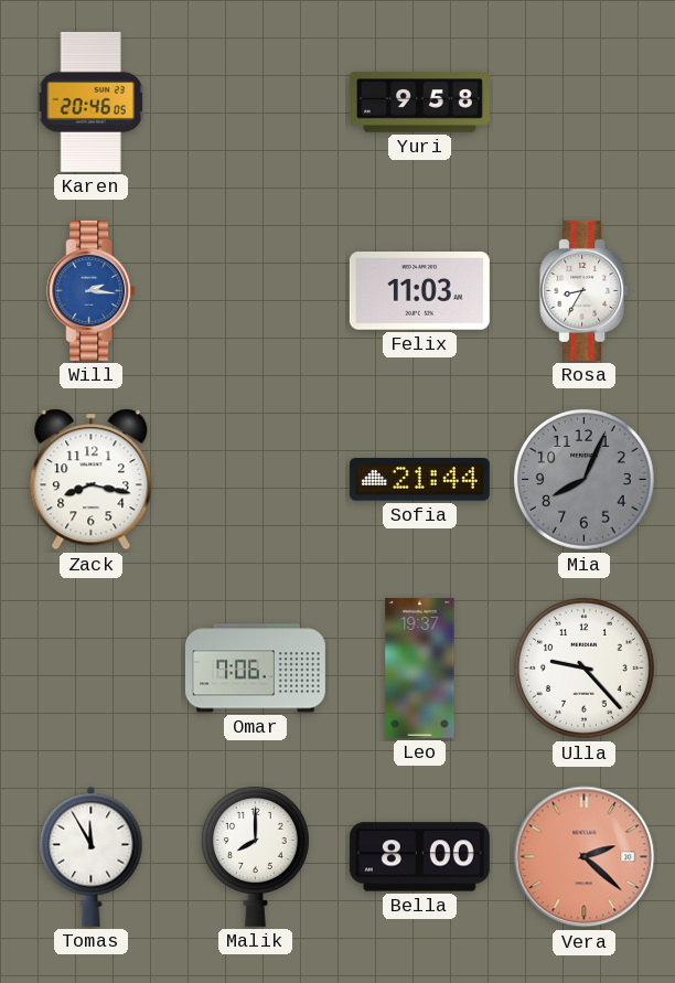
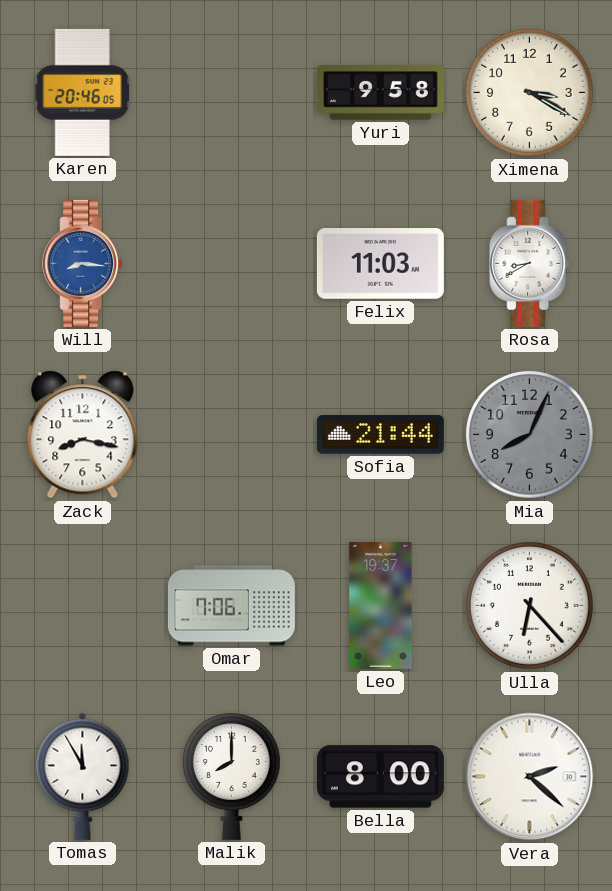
Ximena: none -> 3:20
Will: 2:16 -> 8:16
Rosa: 8:35 -> 8:40
Ulla: 9:23 -> 6:23
Vera dial: salmon -> white
